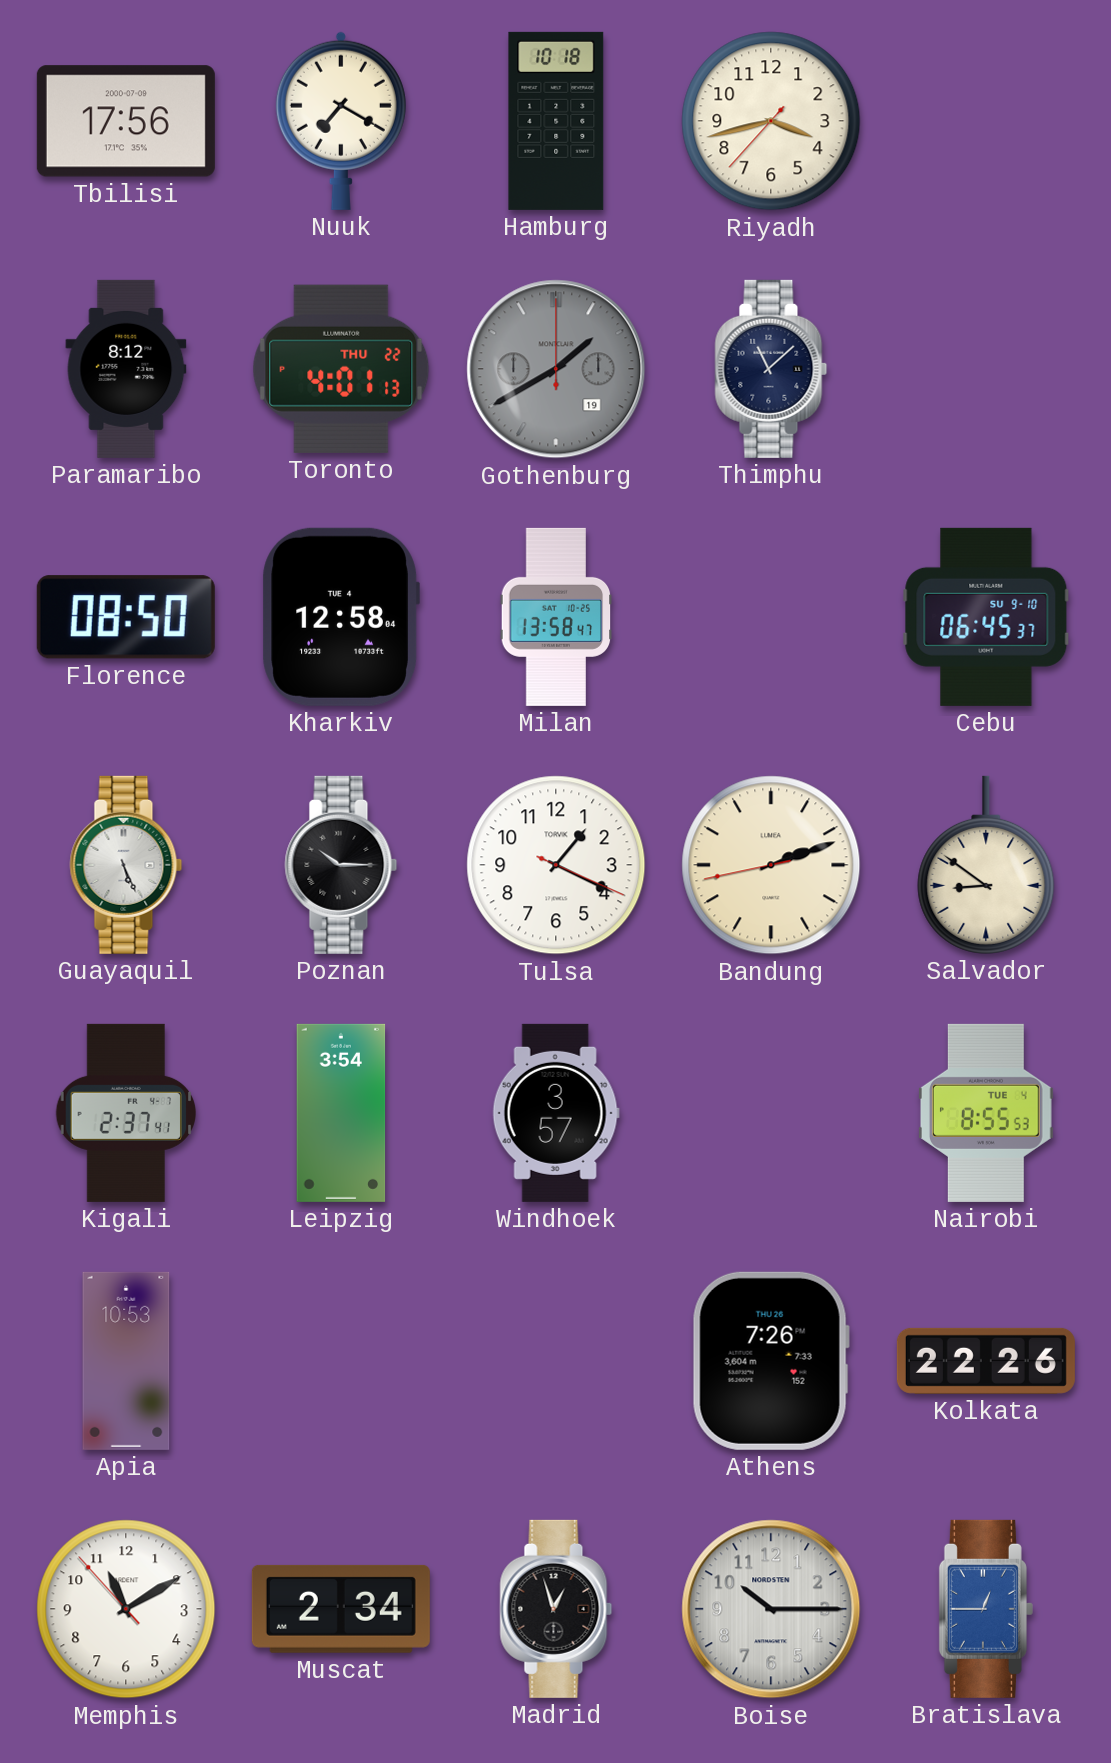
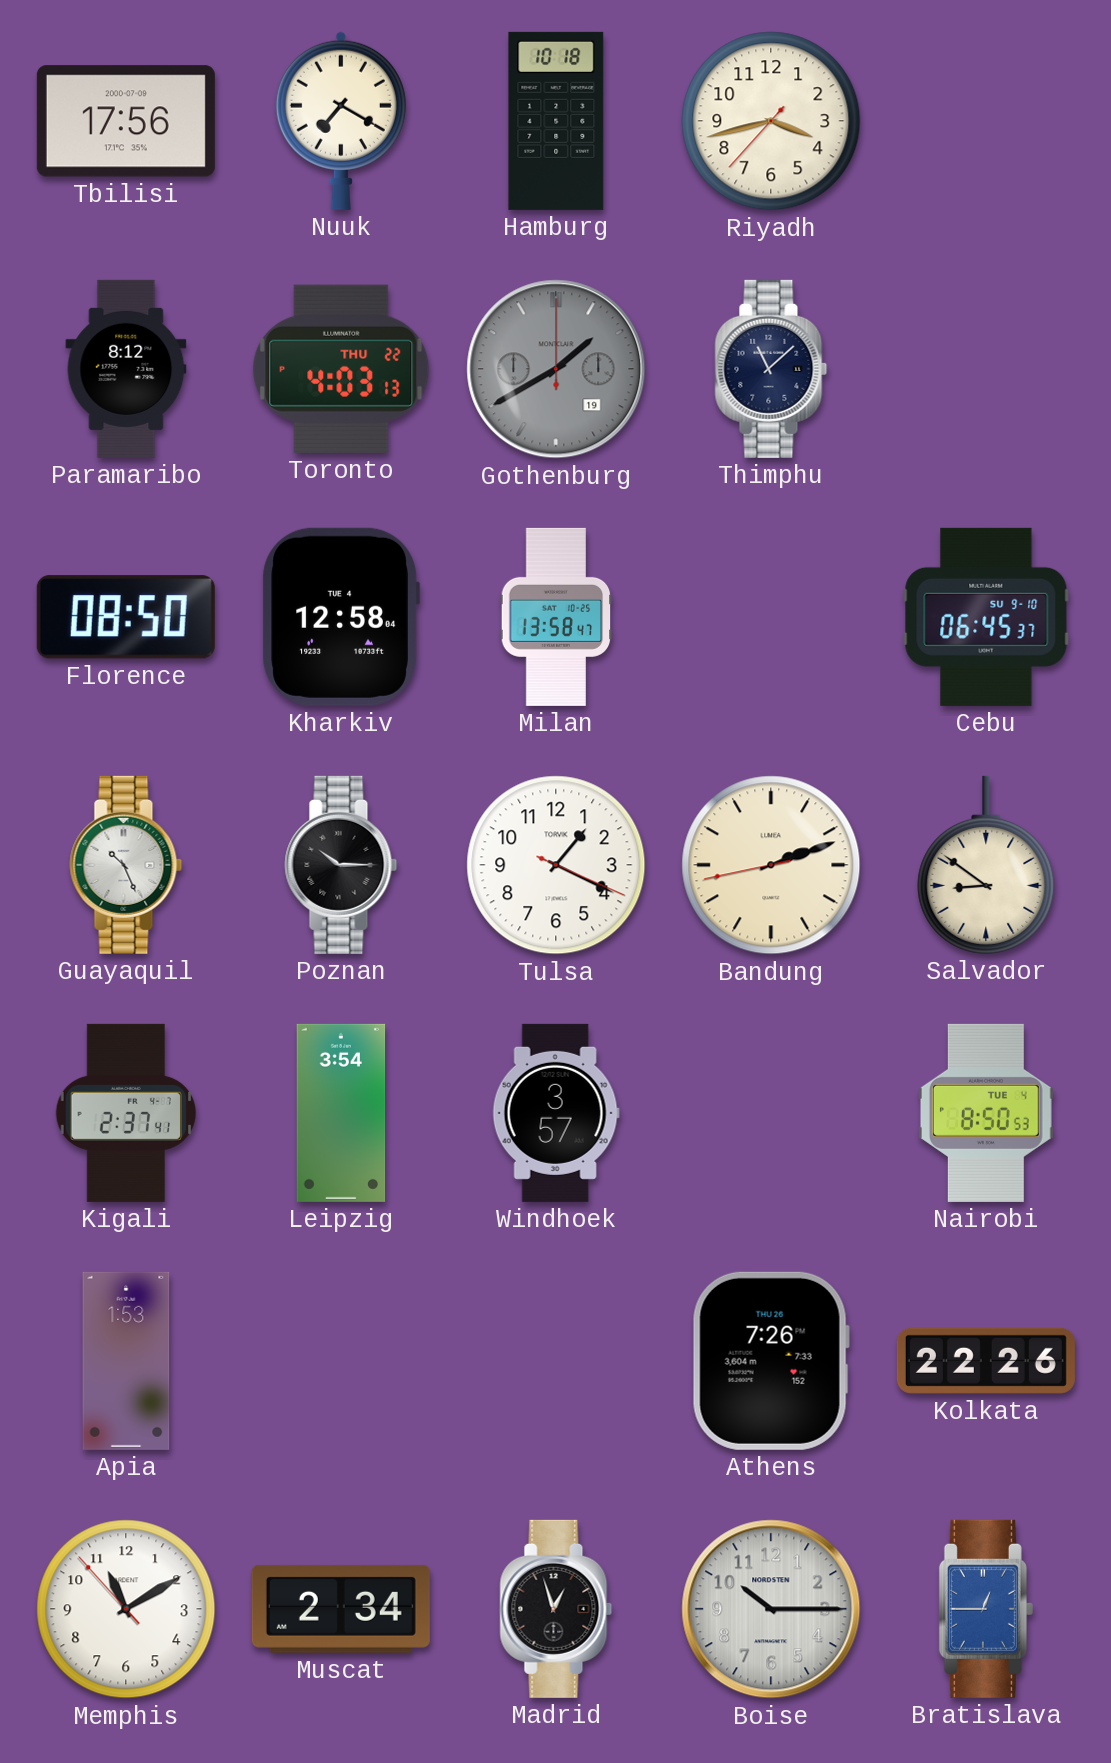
Toronto: 4:01 -> 4:03
Guayaquil: 5:26 -> 10:26
Nairobi: 8:55 -> 8:50
Apia: 10:53 -> 1:53
